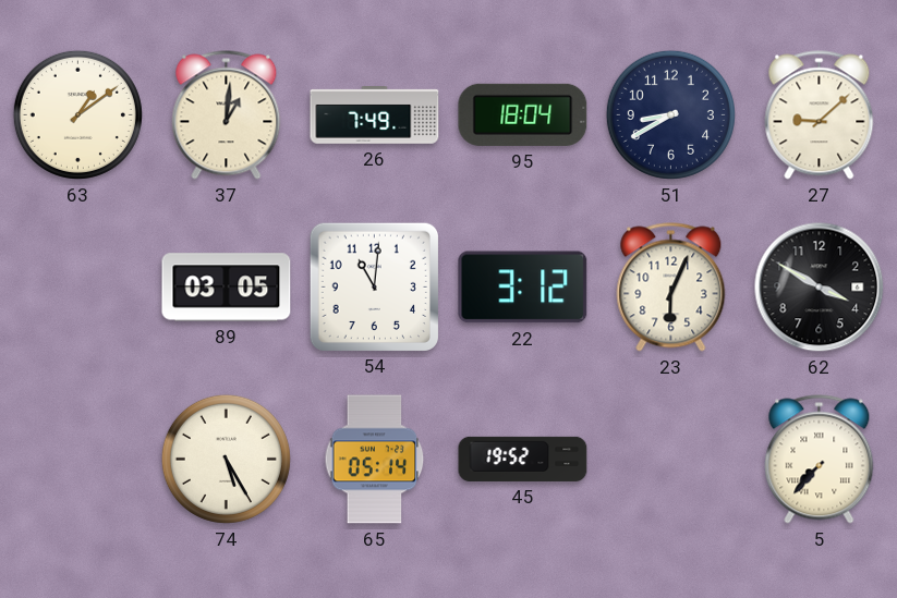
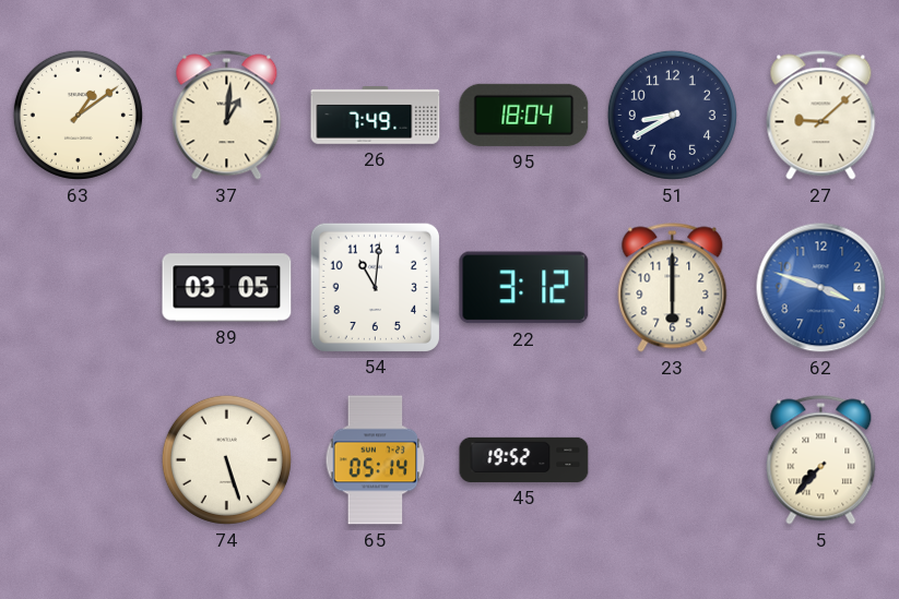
23: 6:04 -> 6:00
62: 3:50 -> 3:48
62 dial: black -> blue
74: 5:25 -> 5:27
